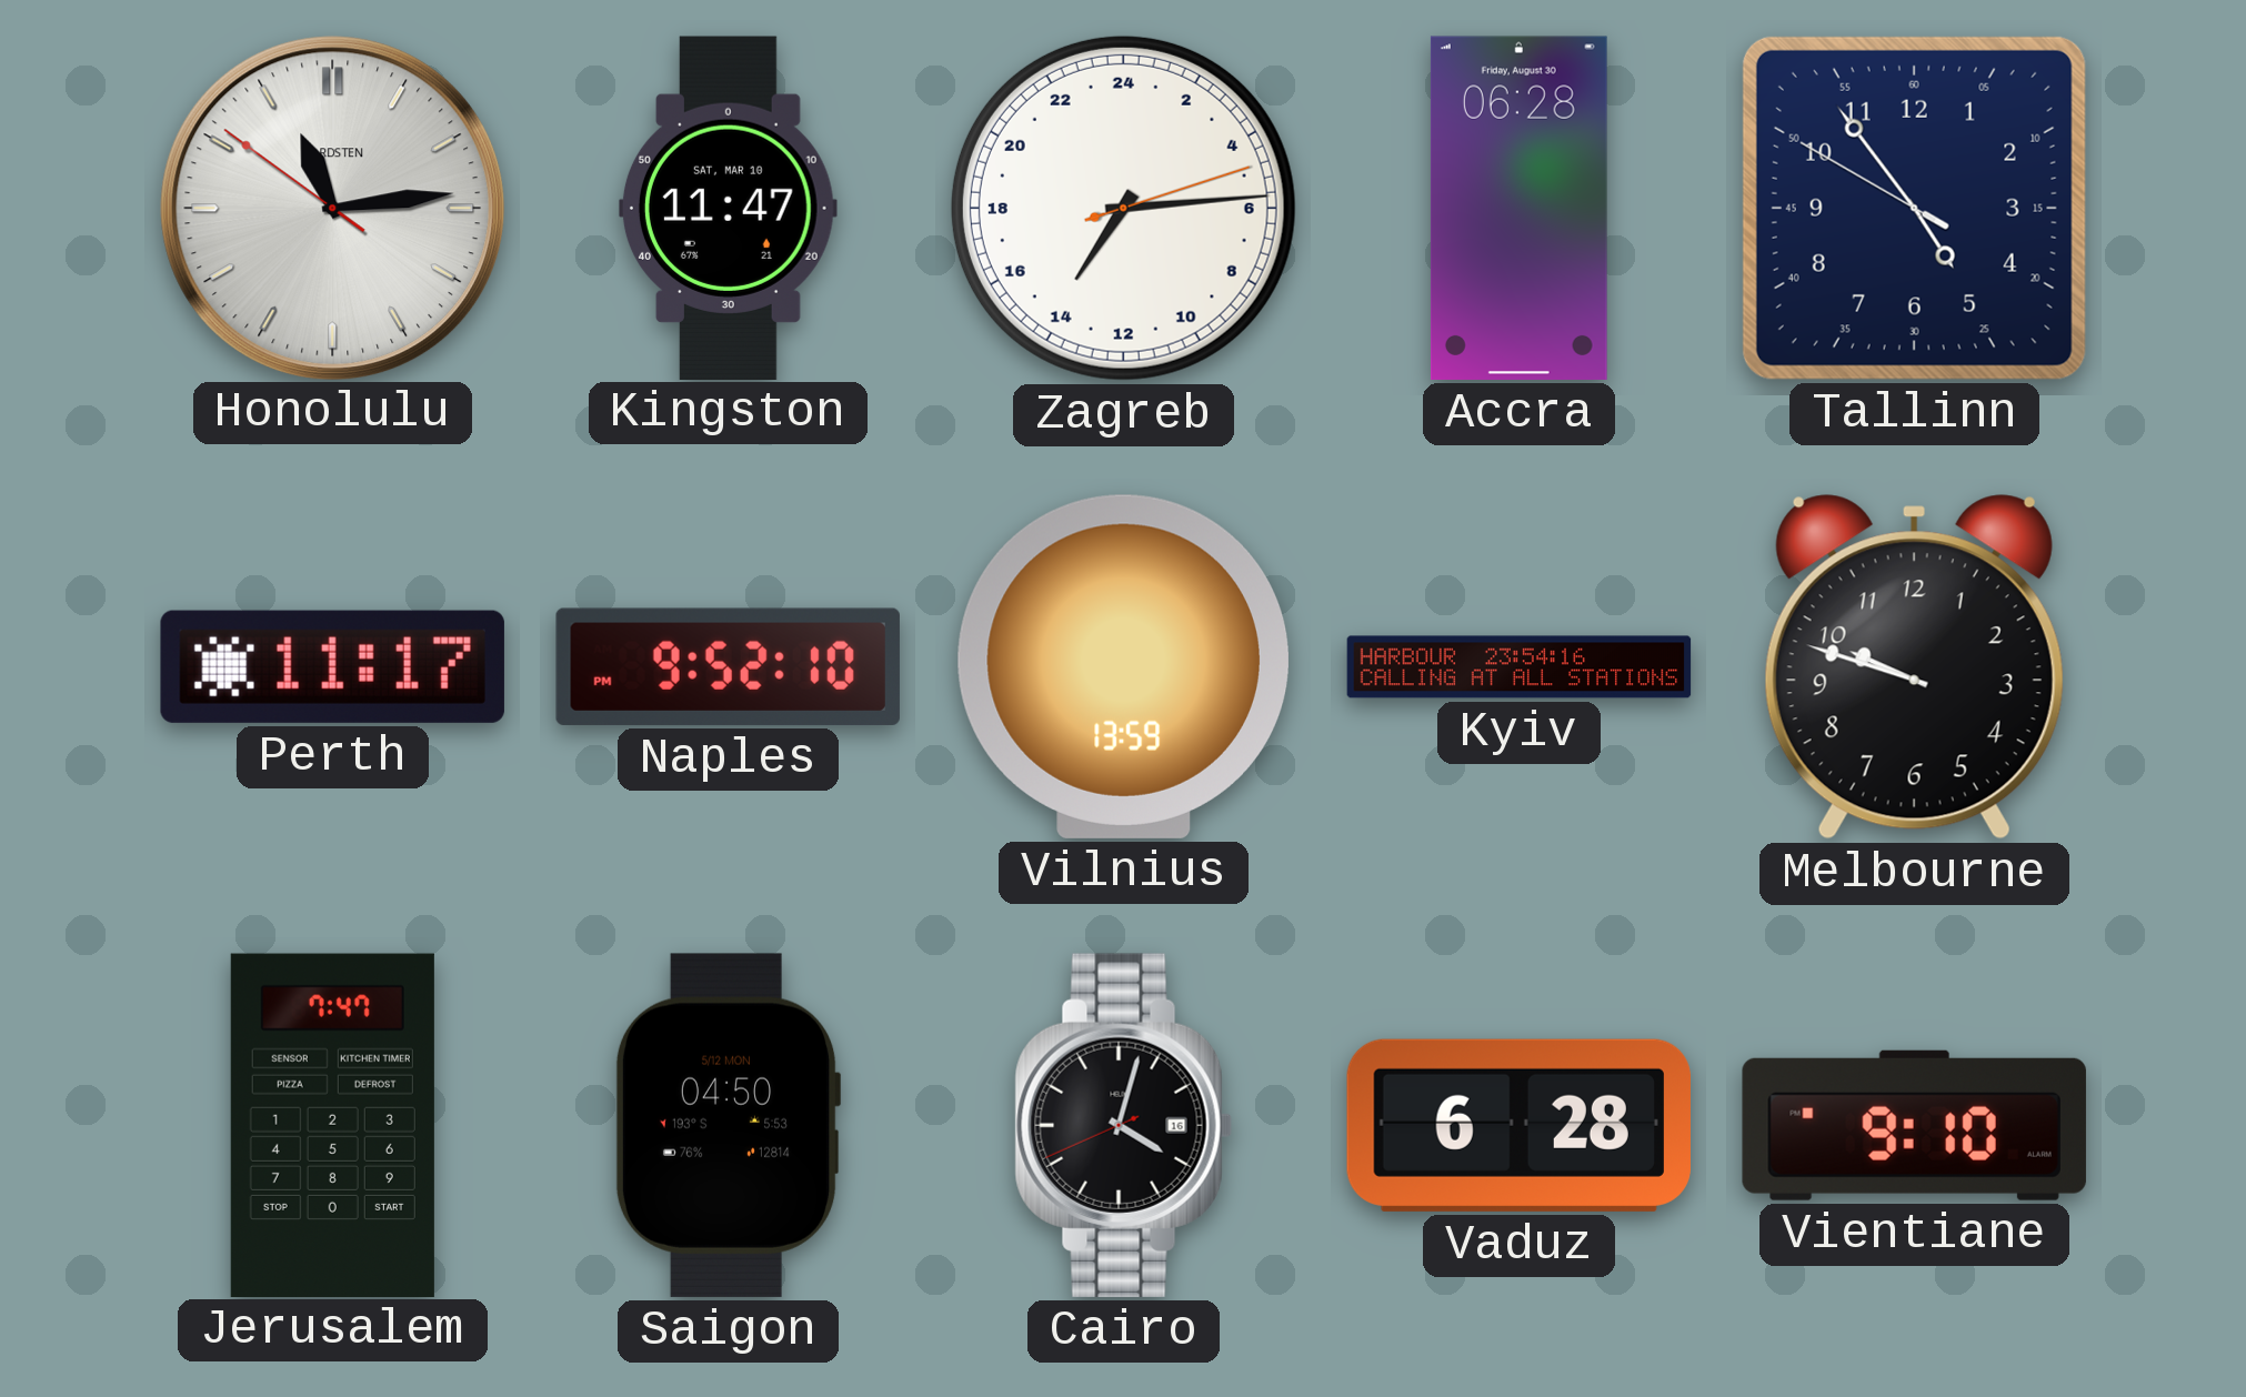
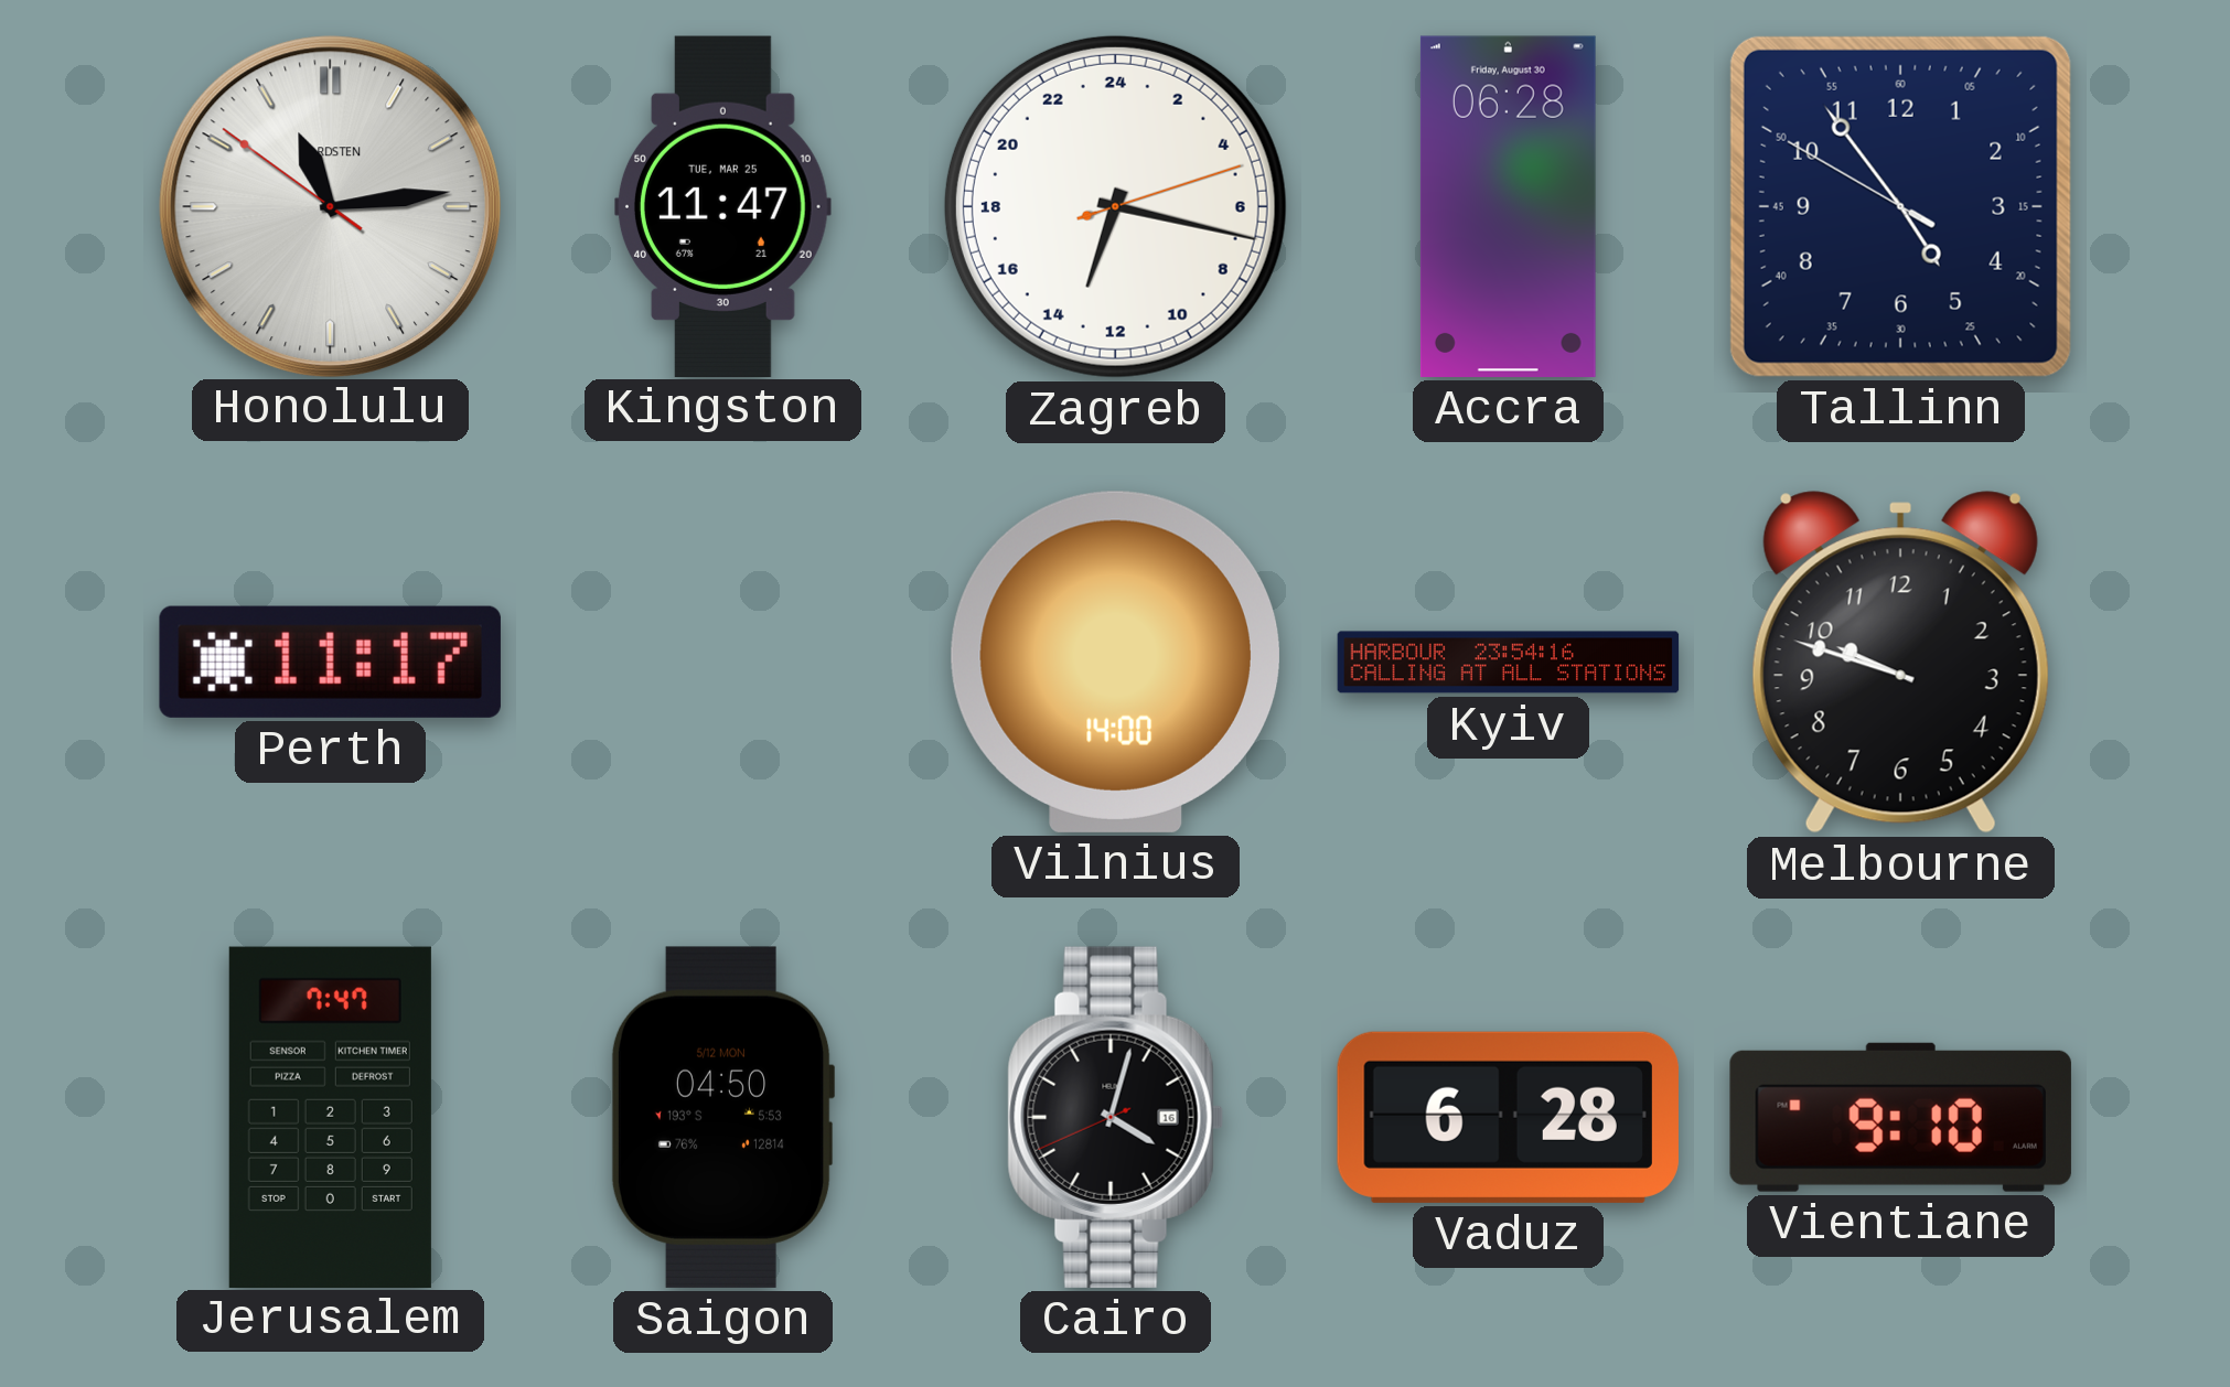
Kingston date: SAT, MAR 10 -> TUE, MAR 25
Zagreb: 14:14 -> 13:17
Naples: 9:52 -> none
Vilnius: 13:59 -> 14:00
